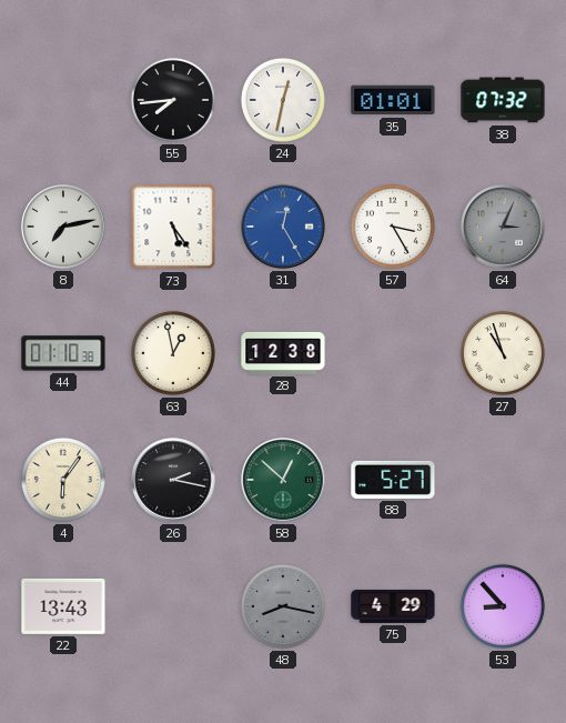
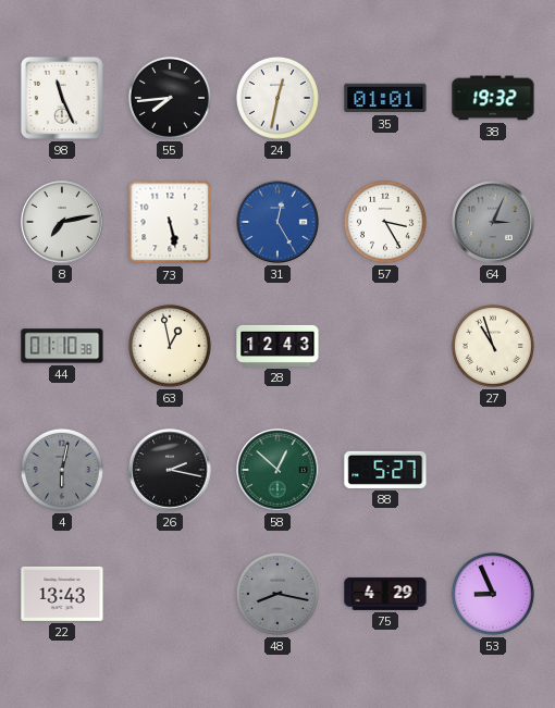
98: none -> 11:26
38: 07:32 -> 19:32
73: 5:24 -> 5:28
28: 12:38 -> 12:43
4: 6:06 -> 6:02
4 dial: cream -> grey
53: 8:53 -> 8:56
